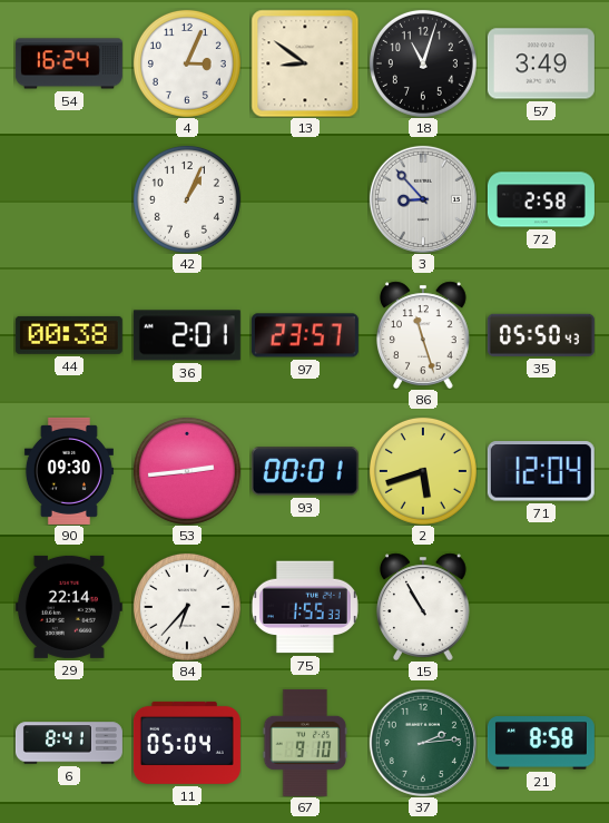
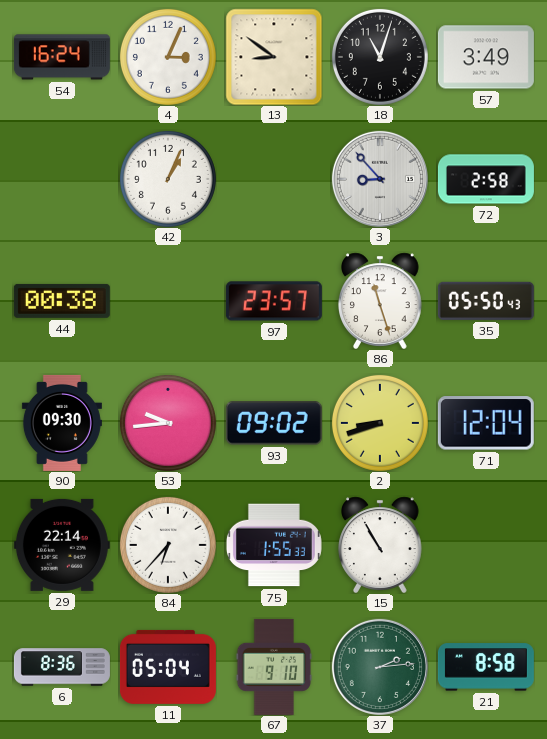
36: 2:01 -> none
53: 2:44 -> 9:44
93: 00:01 -> 09:02
2: 5:42 -> 8:42
6: 8:41 -> 8:36
